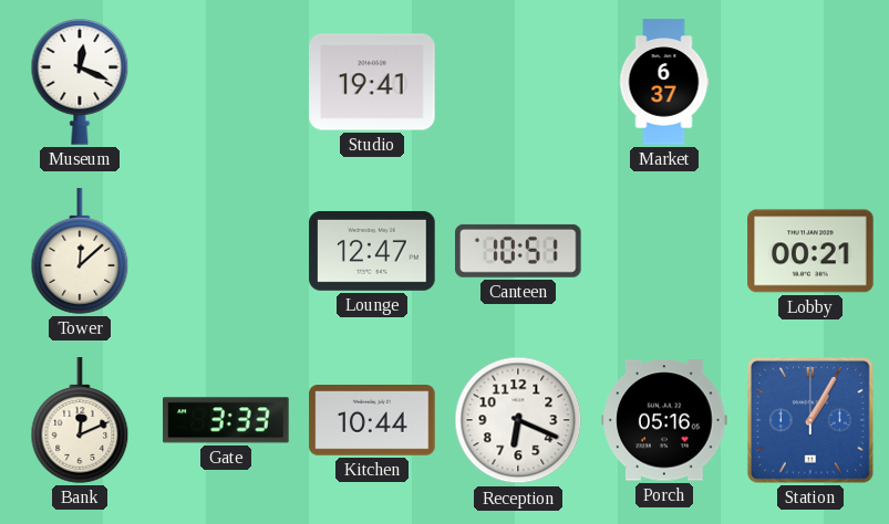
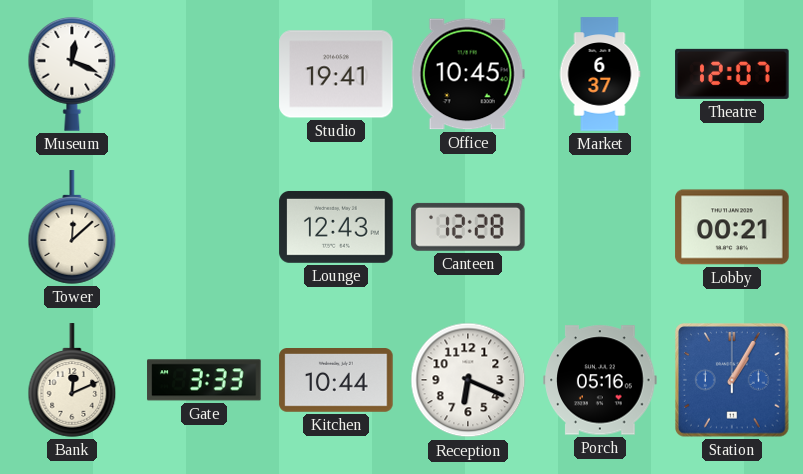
Office: none -> 10:45
Theatre: none -> 12:07
Lounge: 12:47 -> 12:43
Canteen: 10:51 -> 12:28
